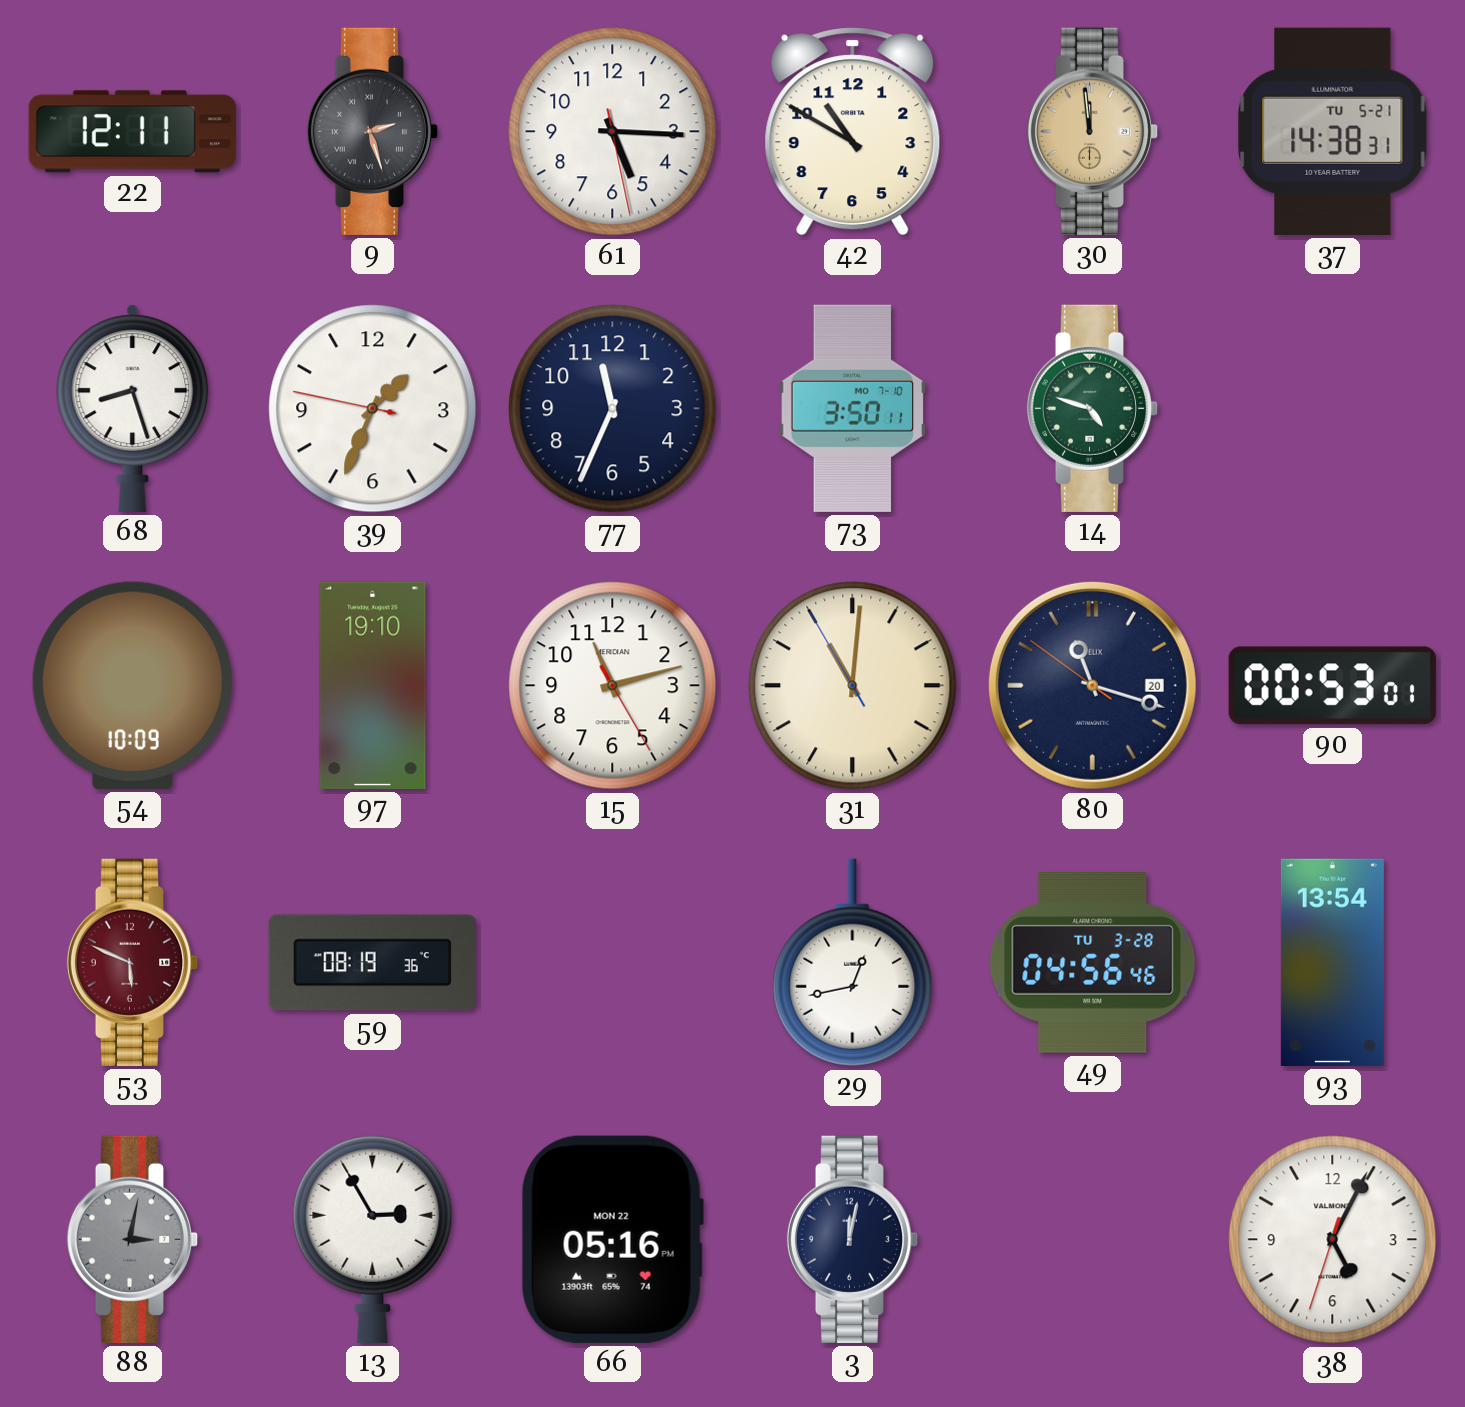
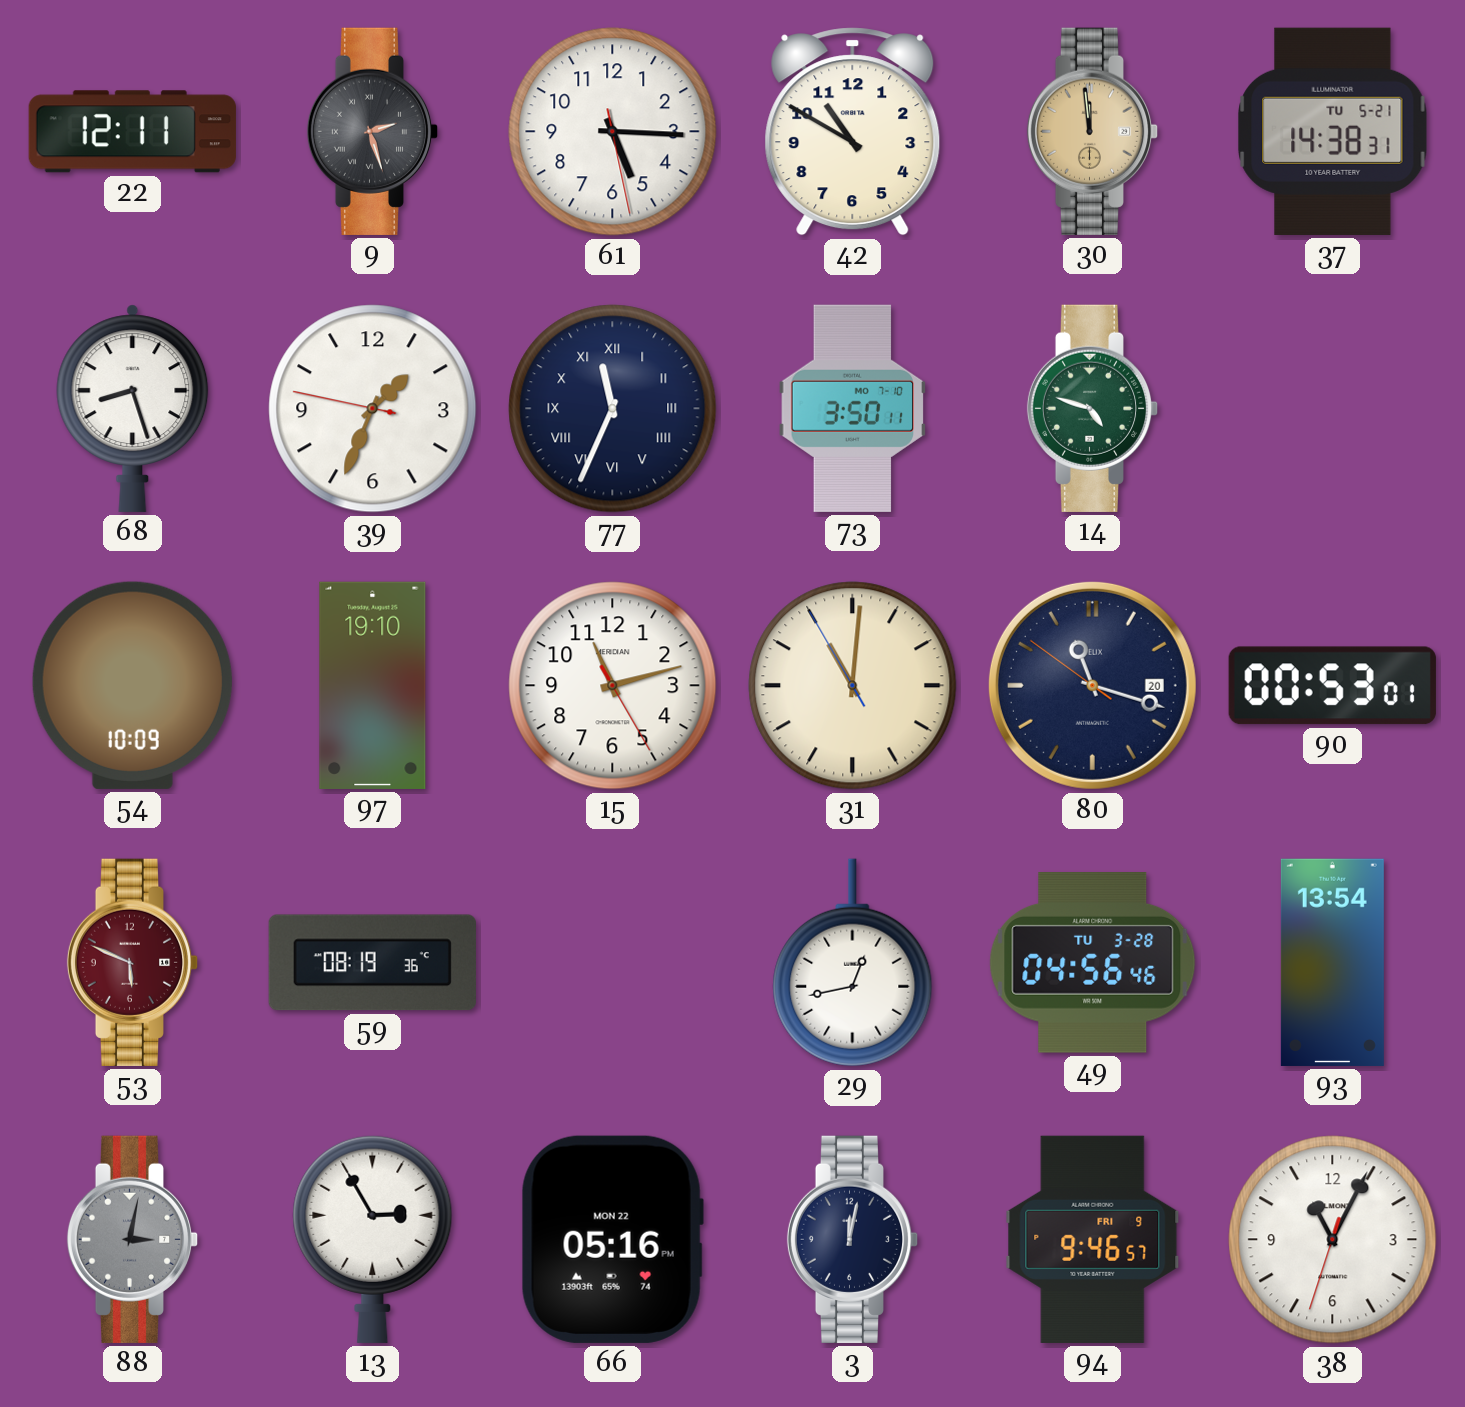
77 numerals: Arabic -> Roman
94: none -> 9:46
38: 5:04 -> 11:04
